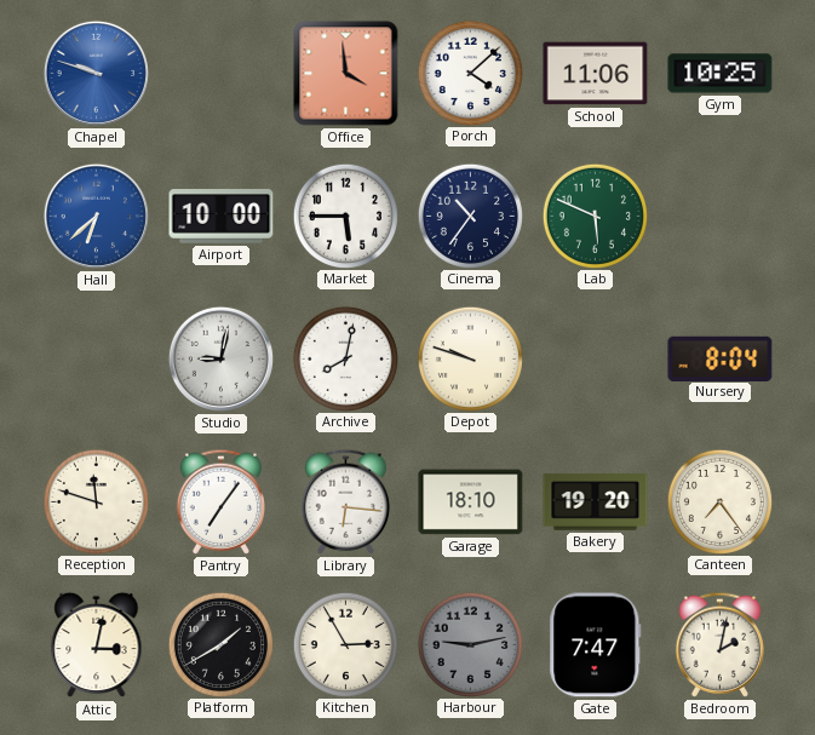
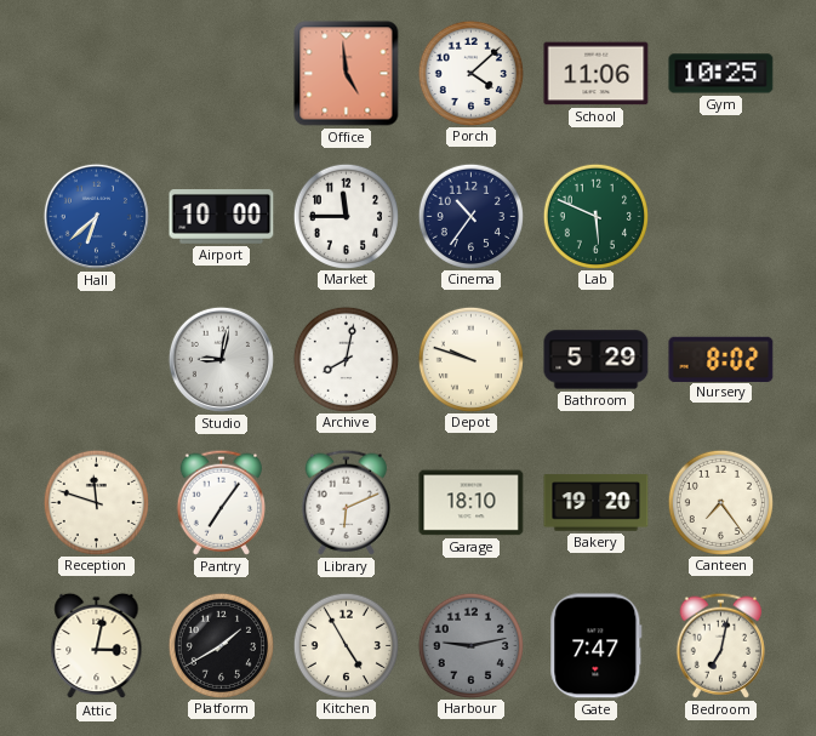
Chapel: 9:48 -> none
Office: 3:59 -> 4:59
Market: 5:45 -> 11:45
Bathroom: none -> 5:29
Nursery: 8:04 -> 8:02
Library: 6:16 -> 6:11
Kitchen: 2:55 -> 4:55
Bedroom: 2:02 -> 7:02
